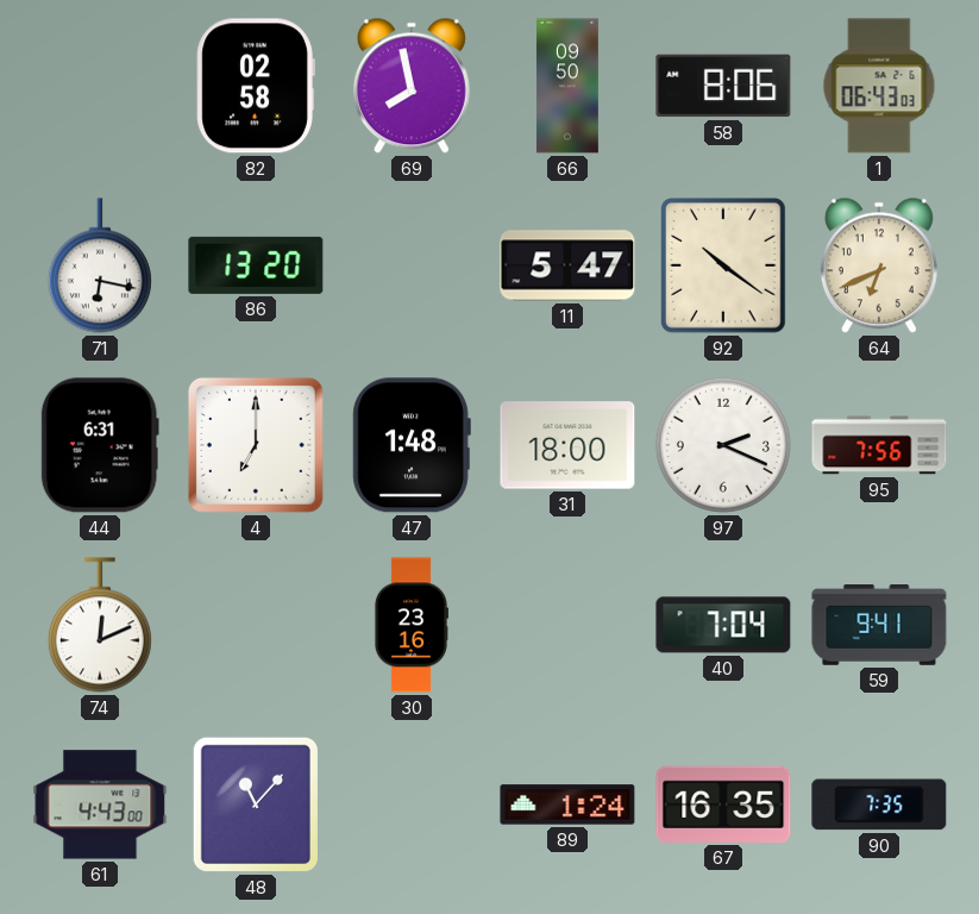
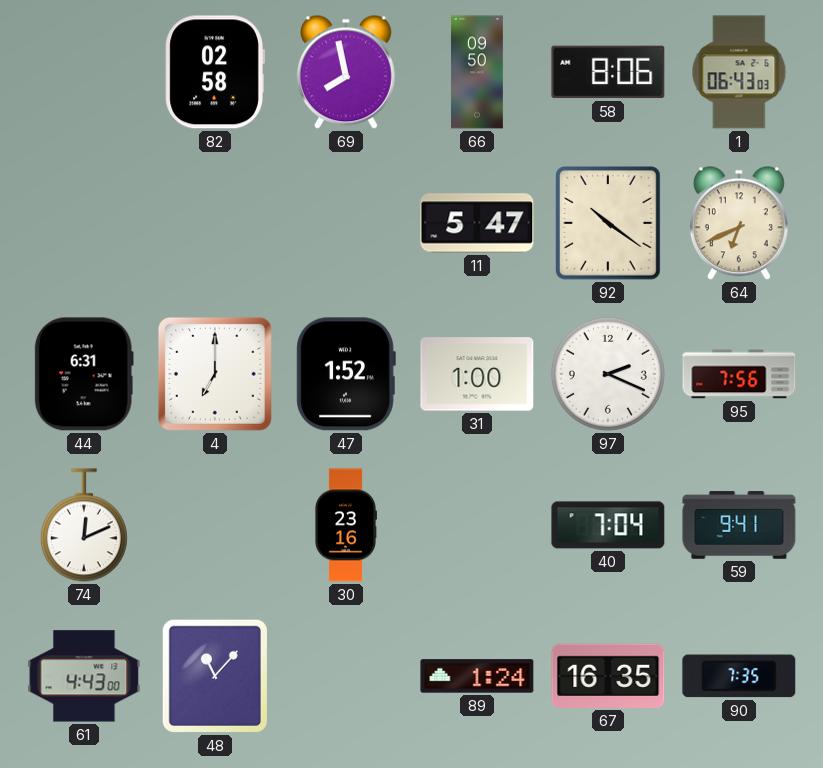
71: 6:17 -> none
86: 13:20 -> none
47: 1:48 -> 1:52
31: 18:00 -> 1:00
